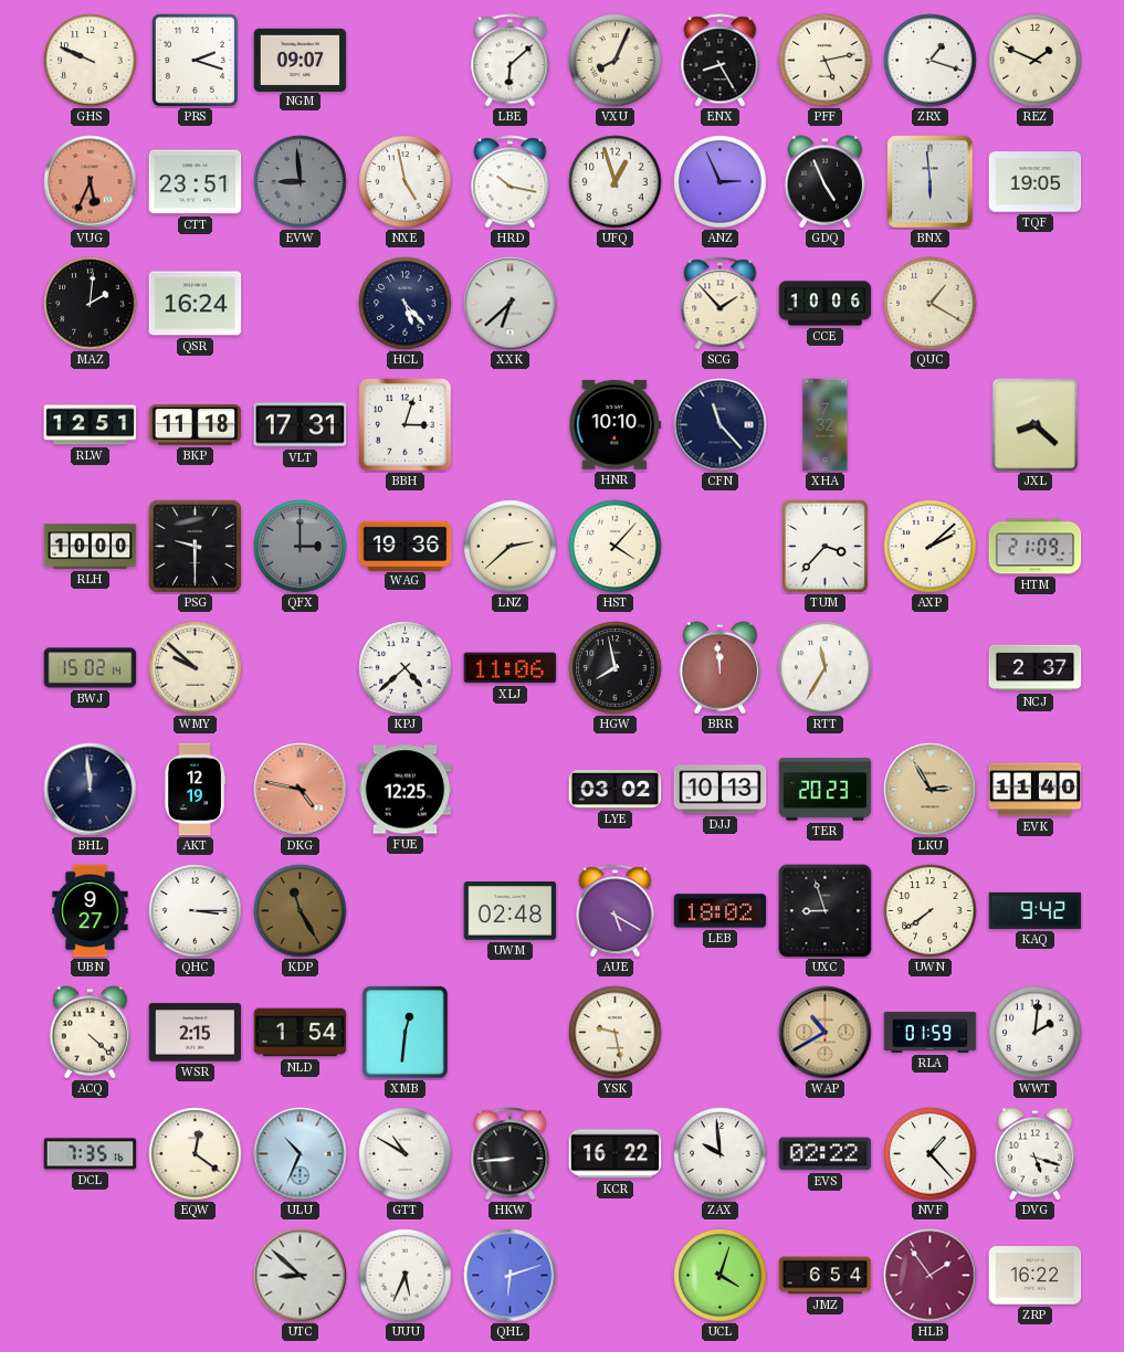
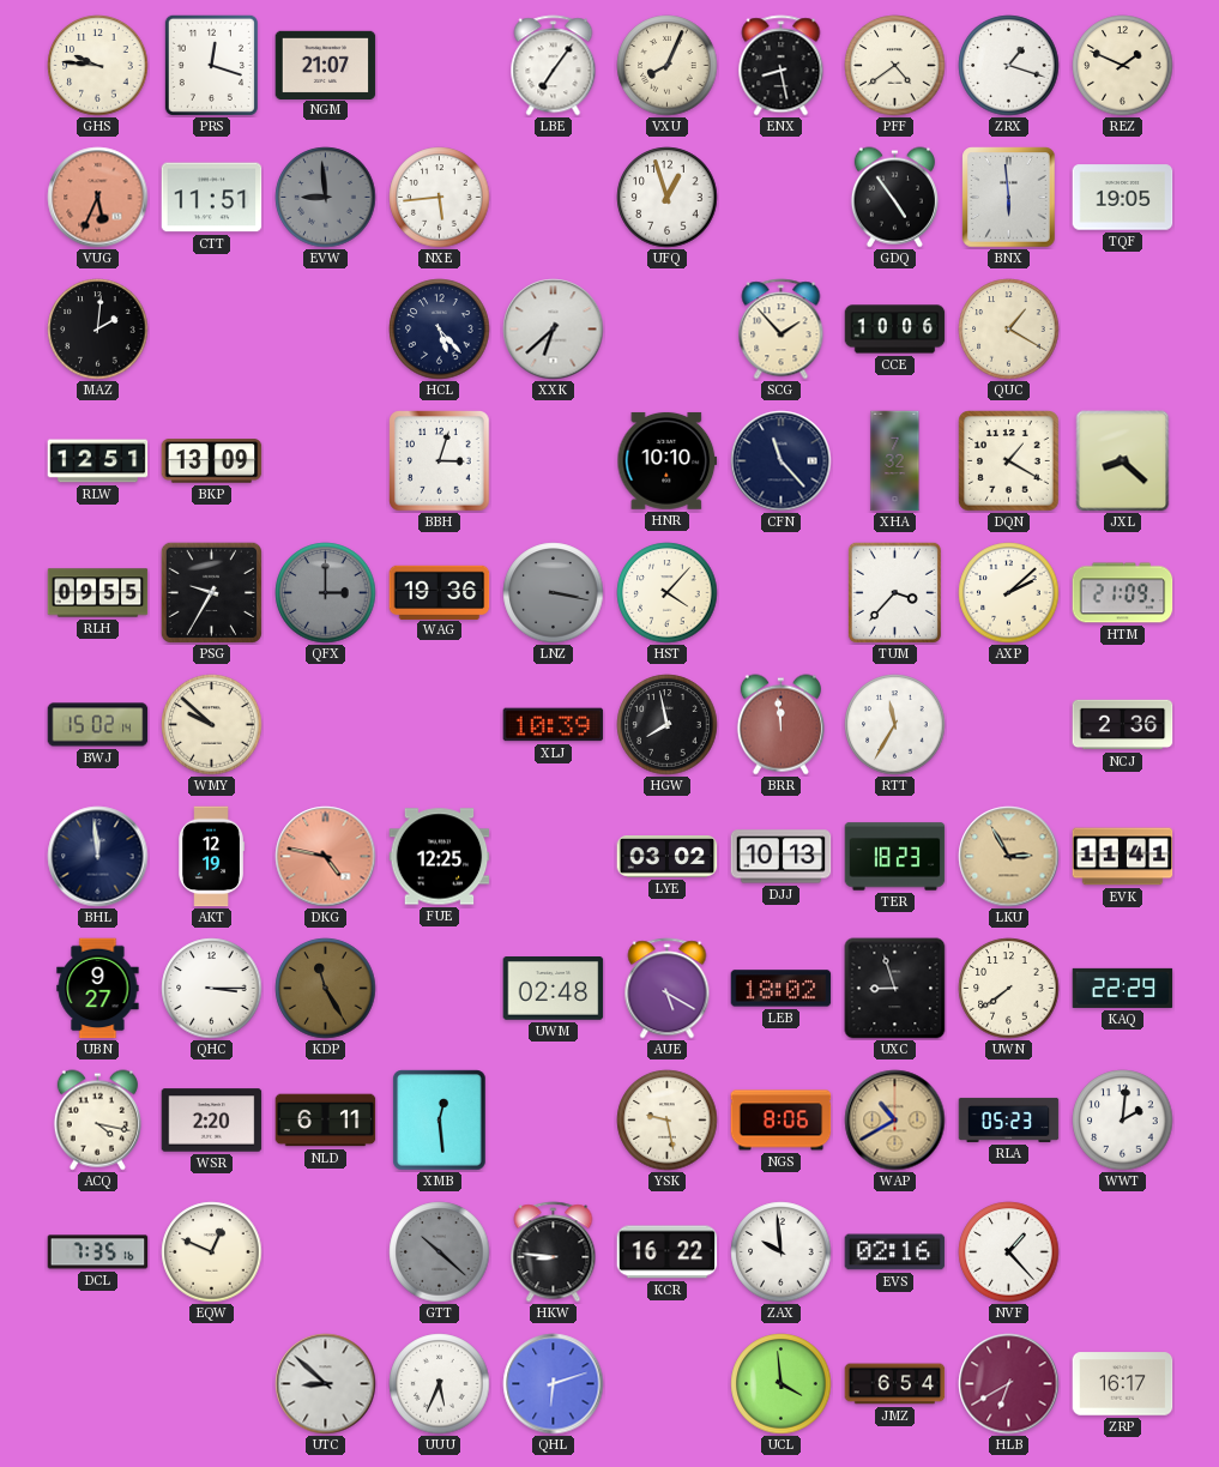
GHS: 9:49 -> 9:46
PRS: 2:18 -> 12:18
NGM: 09:07 -> 21:07
LBE: 6:08 -> 7:06
ENX: 8:25 -> 8:28
PFF: 5:13 -> 4:39
CTT: 23:51 -> 11:51
NXE: 4:58 -> 5:44
HRD: 10:17 -> none
ANZ: 2:56 -> none
GDQ: 4:56 -> 4:54
QSR: 16:24 -> none
BKP: 11:18 -> 13:09
VLT: 17:31 -> none
DQN: none -> 1:20
RLH: 10:00 -> 09:55
PSG: 9:30 -> 9:35
LNZ: 2:38 -> 3:17
LNZ dial: cream -> grey
KPJ: 4:38 -> none
XLJ: 11:06 -> 10:39
NCJ: 2:37 -> 2:36
TER: 20:23 -> 18:23
EVK: 11:40 -> 11:41
KAQ: 9:42 -> 22:29
ACQ: 4:22 -> 4:17
WSR: 2:15 -> 2:20
NLD: 1:54 -> 6:11
XMB: 12:31 -> 12:29
NGS: none -> 8:06
RLA: 01:59 -> 05:23
EQW: 12:21 -> 12:49
ULU: 10:34 -> none
GTT: 10:50 -> 10:22
GTT dial: white -> grey
HKW: 8:44 -> 8:46
EVS: 02:22 -> 02:16
DVG: 5:18 -> none
UCL: 4:03 -> 3:59
HLB: 1:54 -> 6:40
ZRP: 16:22 -> 16:17
